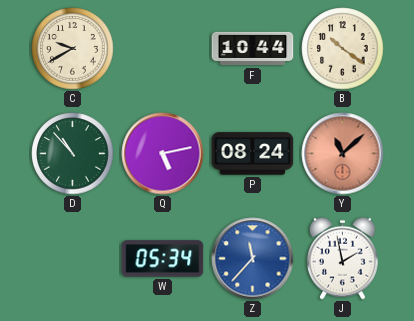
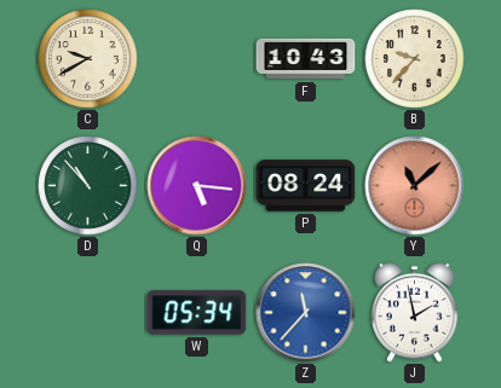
F: 10:44 -> 10:43
B: 10:21 -> 9:37
Q: 5:13 -> 5:16
